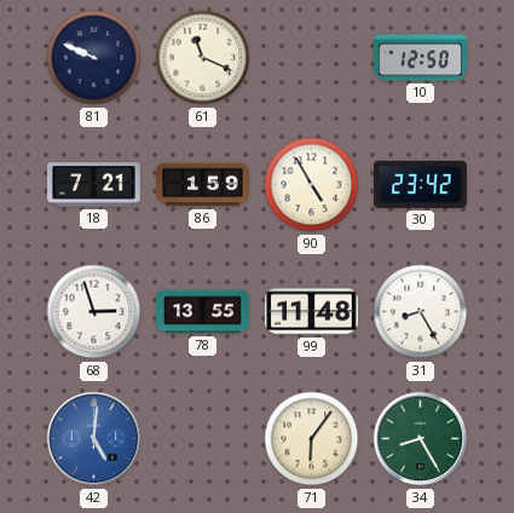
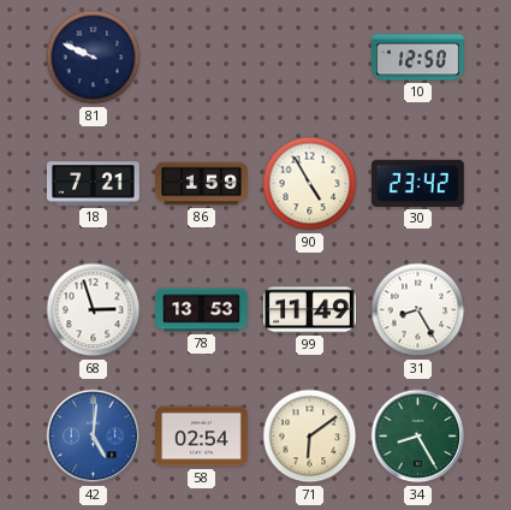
61: 11:19 -> none
78: 13:55 -> 13:53
99: 11:48 -> 11:49
58: none -> 02:54
71: 6:06 -> 6:09
